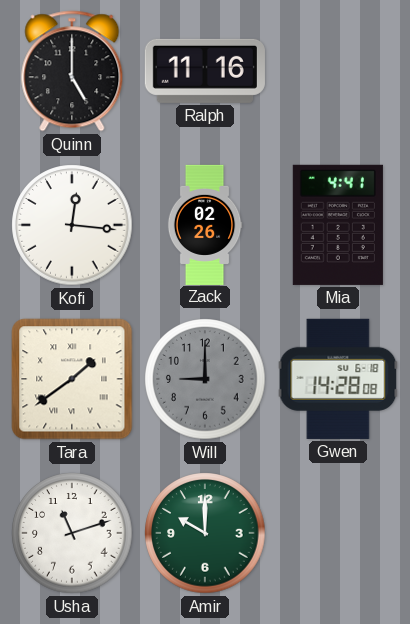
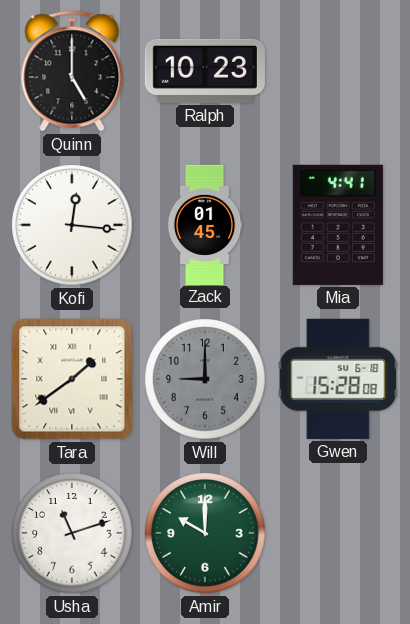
Ralph: 11:16 -> 10:23
Zack: 02:26 -> 01:45
Gwen: 14:28 -> 15:28
